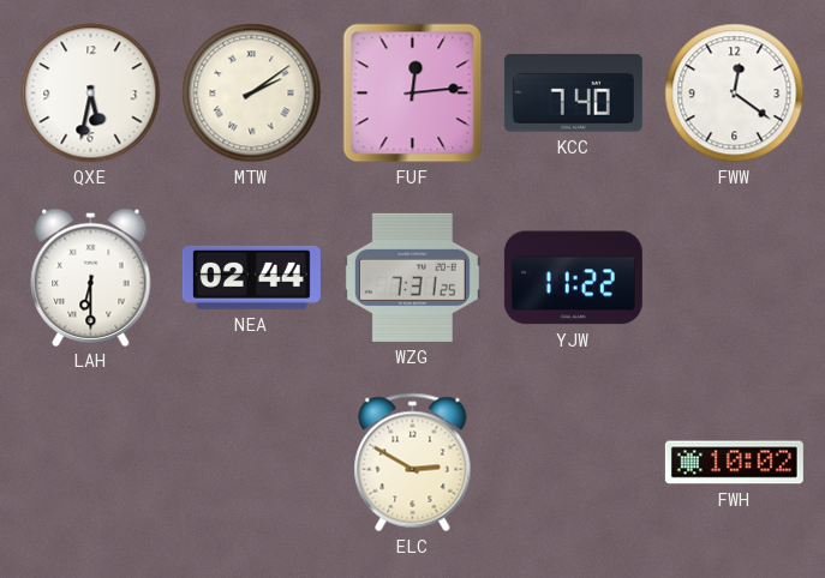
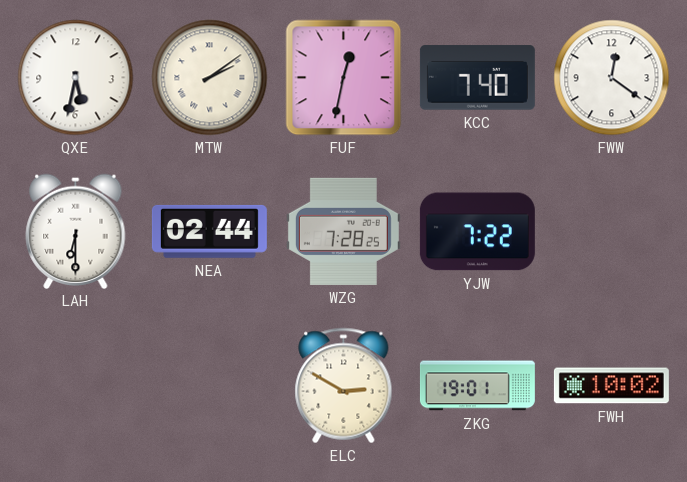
FUF: 12:14 -> 12:32
WZG: 7:31 -> 7:28
YJW: 11:22 -> 7:22
ZKG: none -> 19:01
